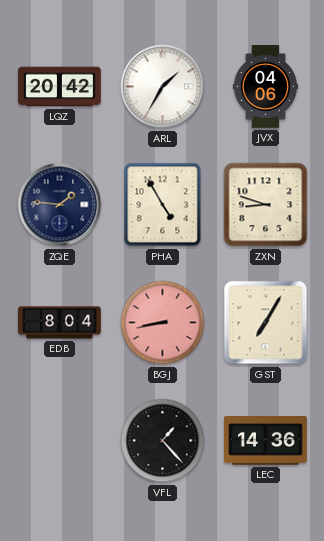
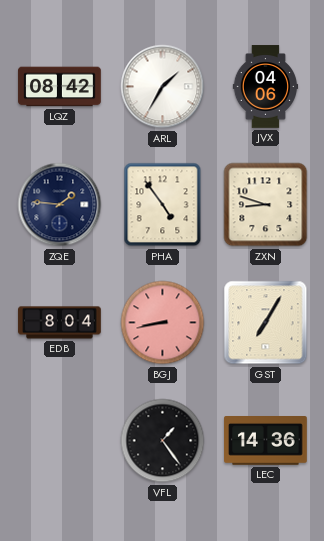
LQZ: 20:42 -> 08:42
PHA: 4:55 -> 4:54
VFL: 1:23 -> 1:24
